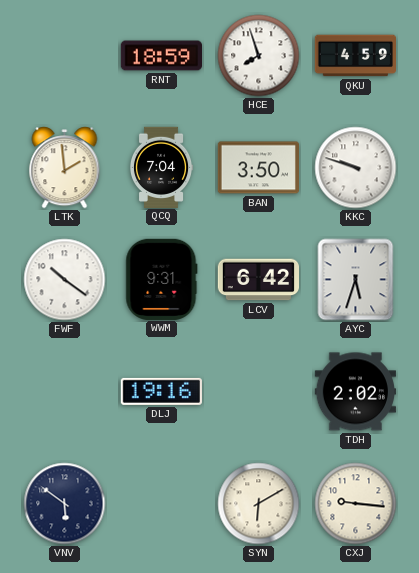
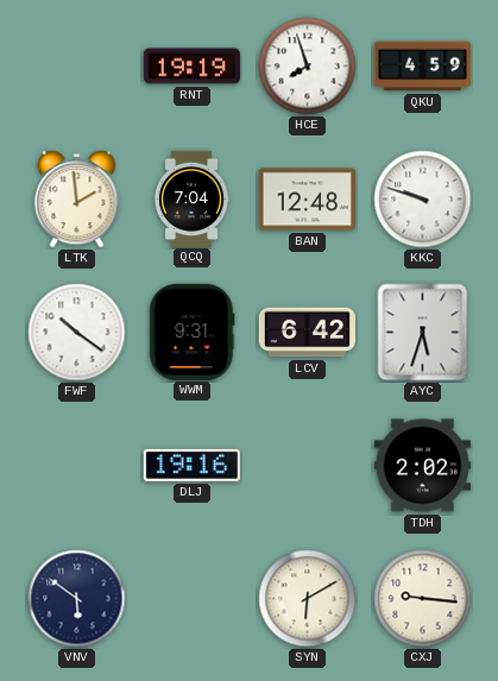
RNT: 18:59 -> 19:19
BAN: 3:50 -> 12:48
